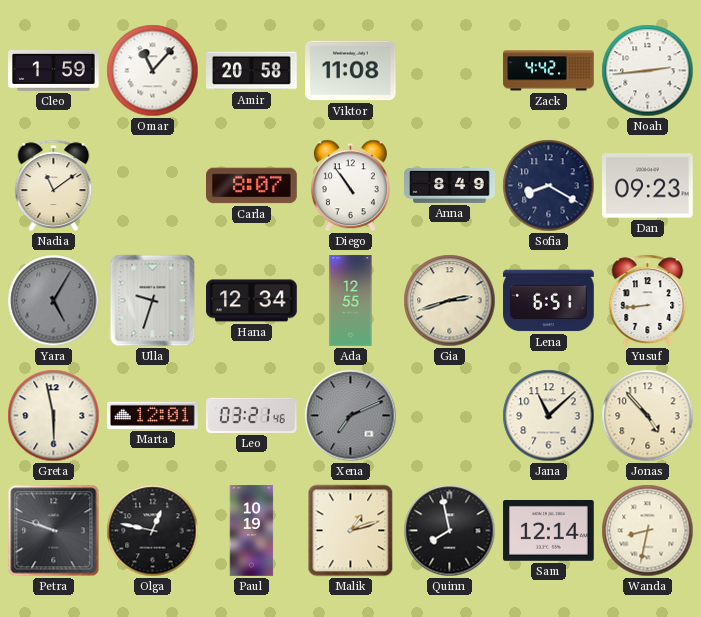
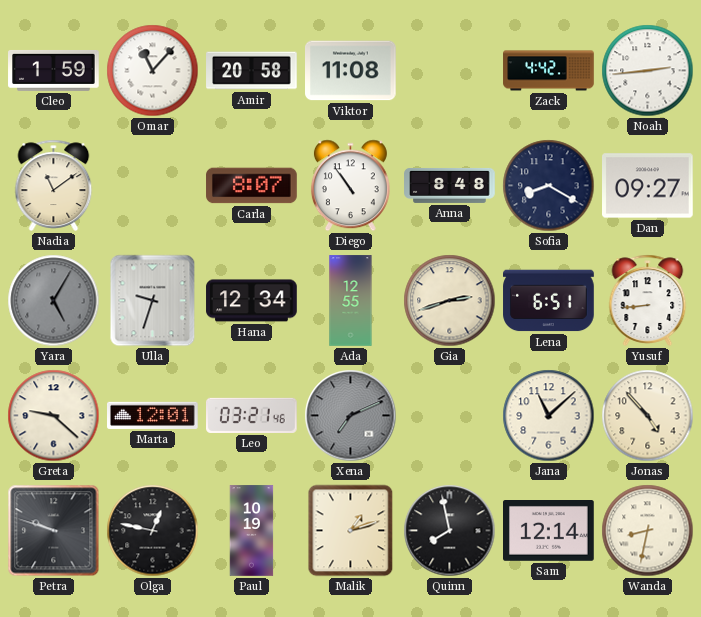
Anna: 8:49 -> 8:48
Dan: 09:23 -> 09:27
Greta: 5:58 -> 9:22
